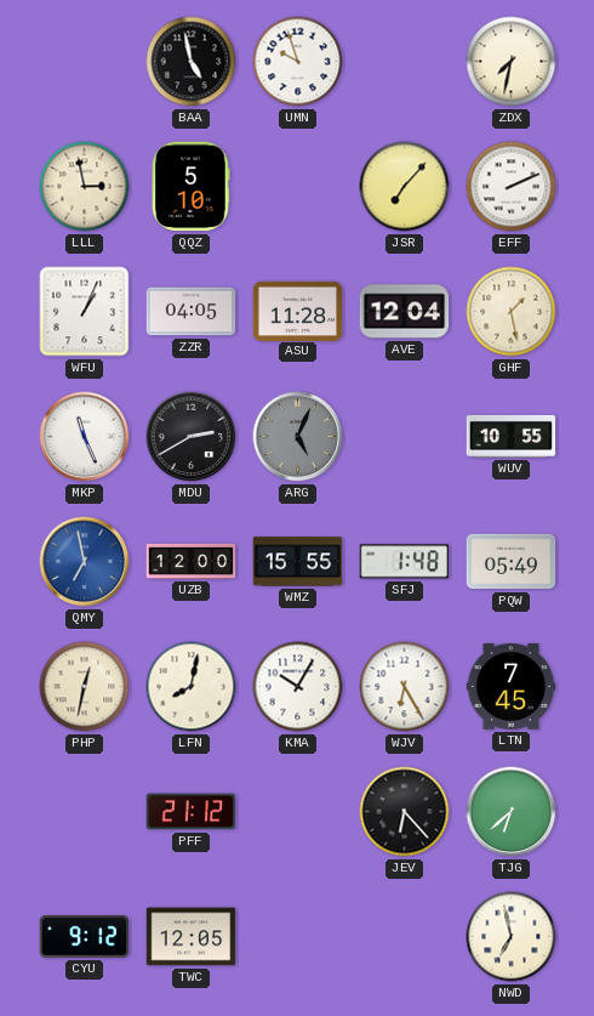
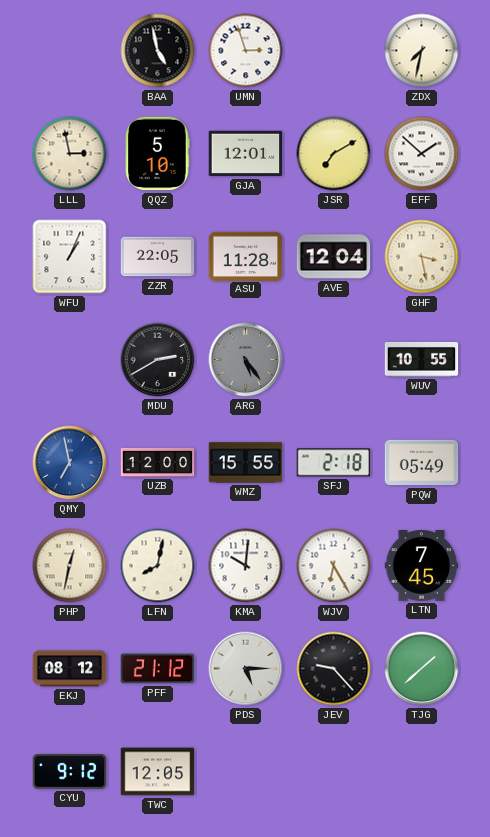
UMN: 9:57 -> 2:57
GJA: none -> 12:01
JSR: 7:07 -> 7:10
EFF: 2:11 -> 1:52
ZZR: 04:05 -> 22:05
GHF: 1:28 -> 3:28
MKP: 11:26 -> none
ARG: 5:04 -> 5:24
SFJ: 1:48 -> 2:18
KMA: 10:05 -> 10:01
EKJ: none -> 08:12
PDS: none -> 5:15
JEV: 6:23 -> 9:23
TJG: 6:38 -> 1:38
NWD: 6:58 -> none
